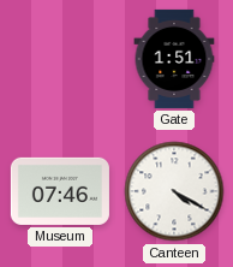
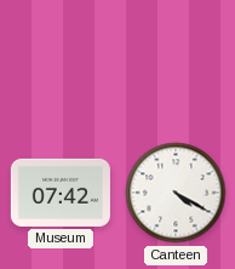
Gate: 1:51 -> none
Museum: 07:46 -> 07:42
